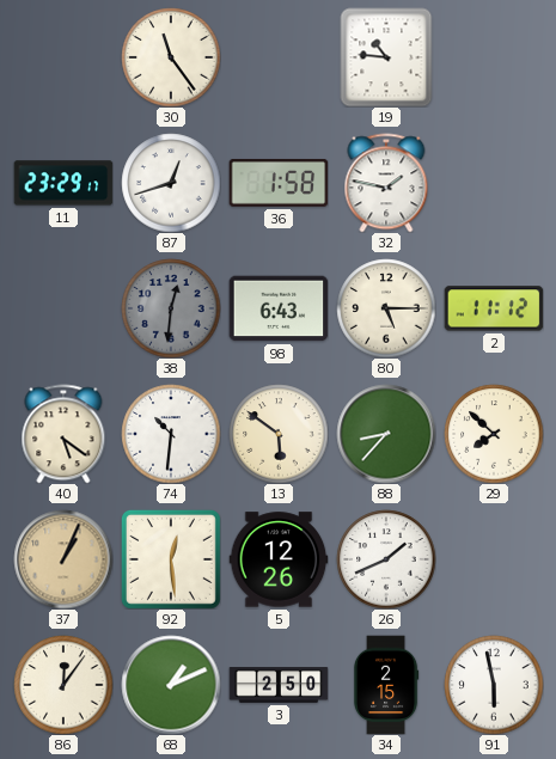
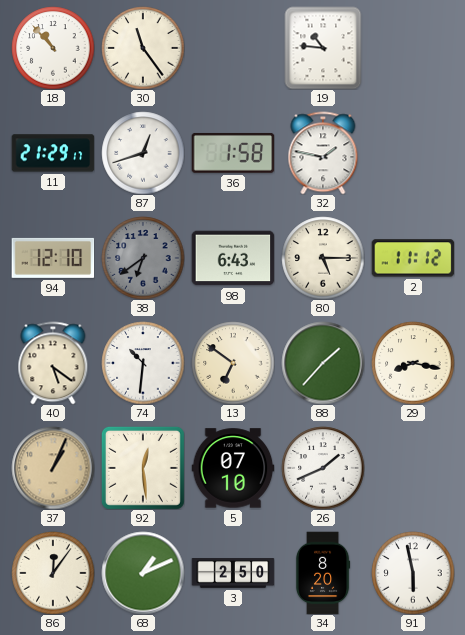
18: none -> 10:53
11: 23:29 -> 21:29
94: none -> 12:10
38: 12:31 -> 6:39
13: 5:51 -> 6:51
88: 8:37 -> 1:37
29: 7:52 -> 8:17
5: 12:26 -> 07:10
34: 2:15 -> 8:20
